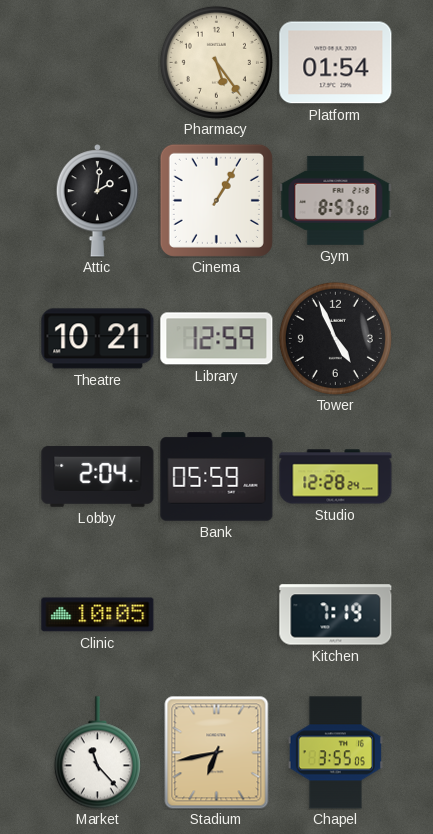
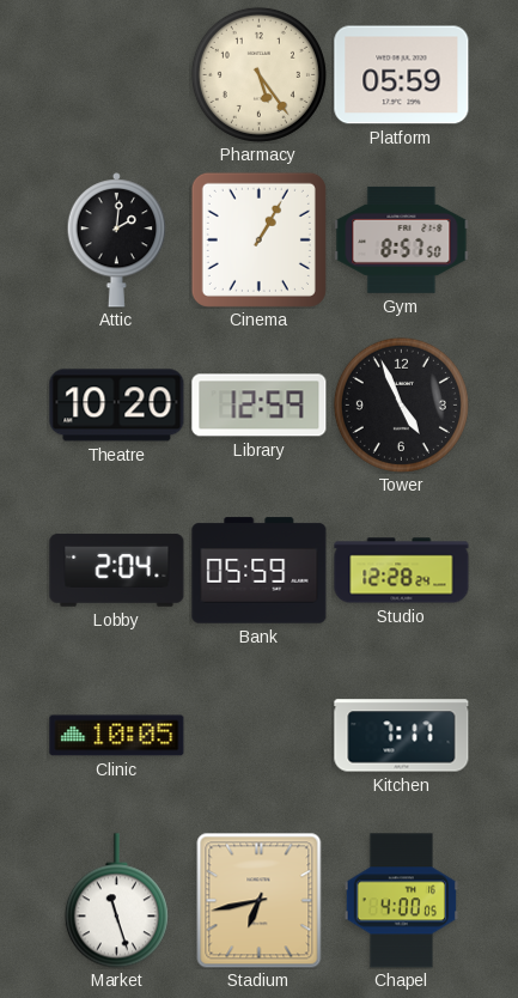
Platform: 01:54 -> 05:59
Theatre: 10:21 -> 10:20
Kitchen: 7:19 -> 7:17
Market: 11:23 -> 11:27
Chapel: 3:55 -> 4:00
